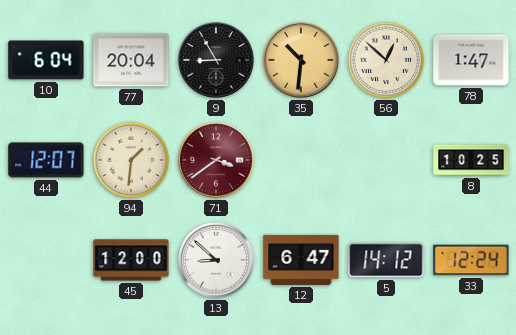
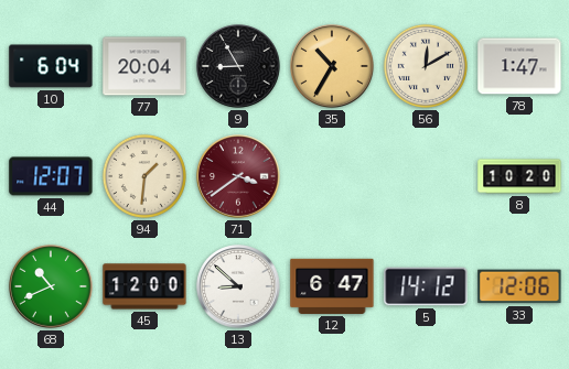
35: 10:31 -> 10:35
56: 12:52 -> 12:10
8: 10:25 -> 10:20
68: none -> 10:41
33: 12:24 -> 12:06
